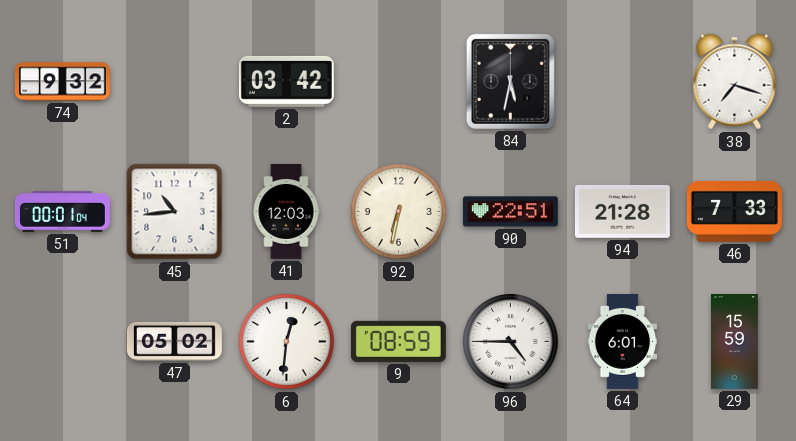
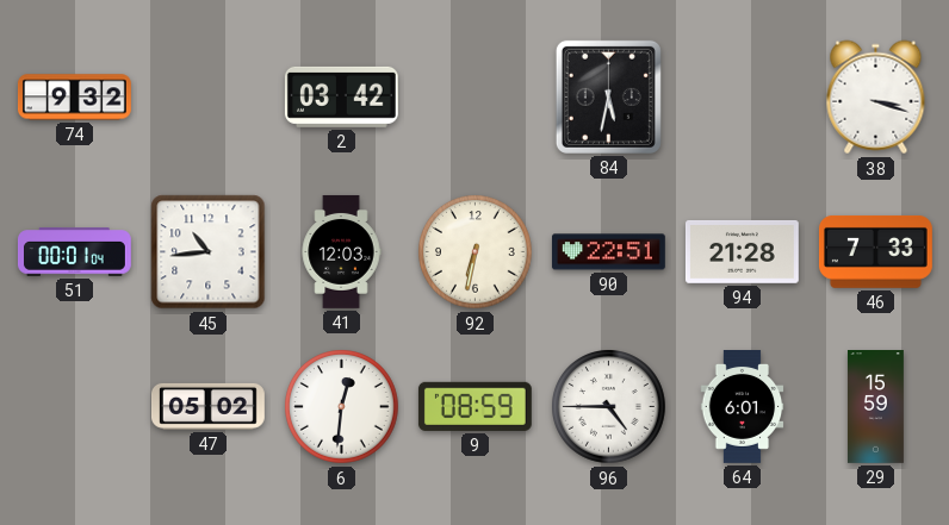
38: 7:18 -> 3:18
